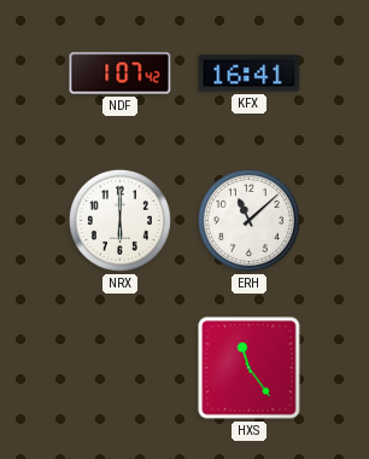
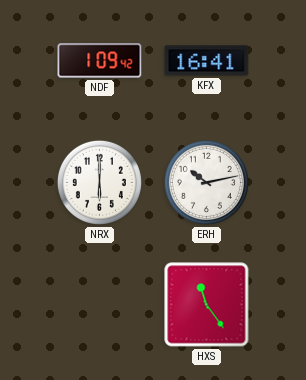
NDF: 1:07 -> 1:09
ERH: 11:08 -> 10:13
